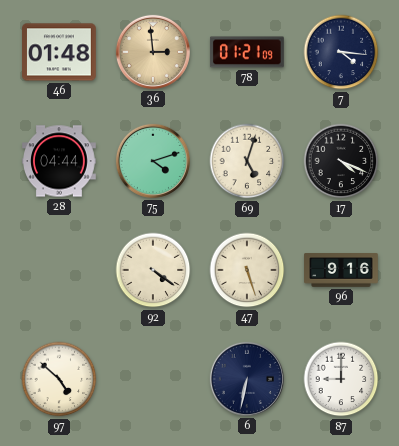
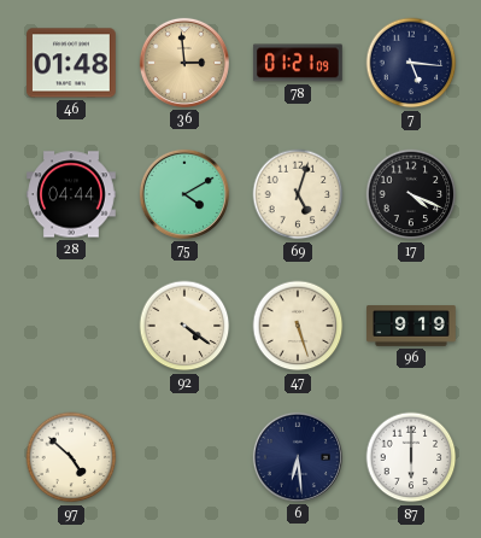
7: 4:16 -> 5:16
75: 4:12 -> 4:10
96: 9:16 -> 9:19
6: 6:32 -> 6:29
87: 9:00 -> 6:00
